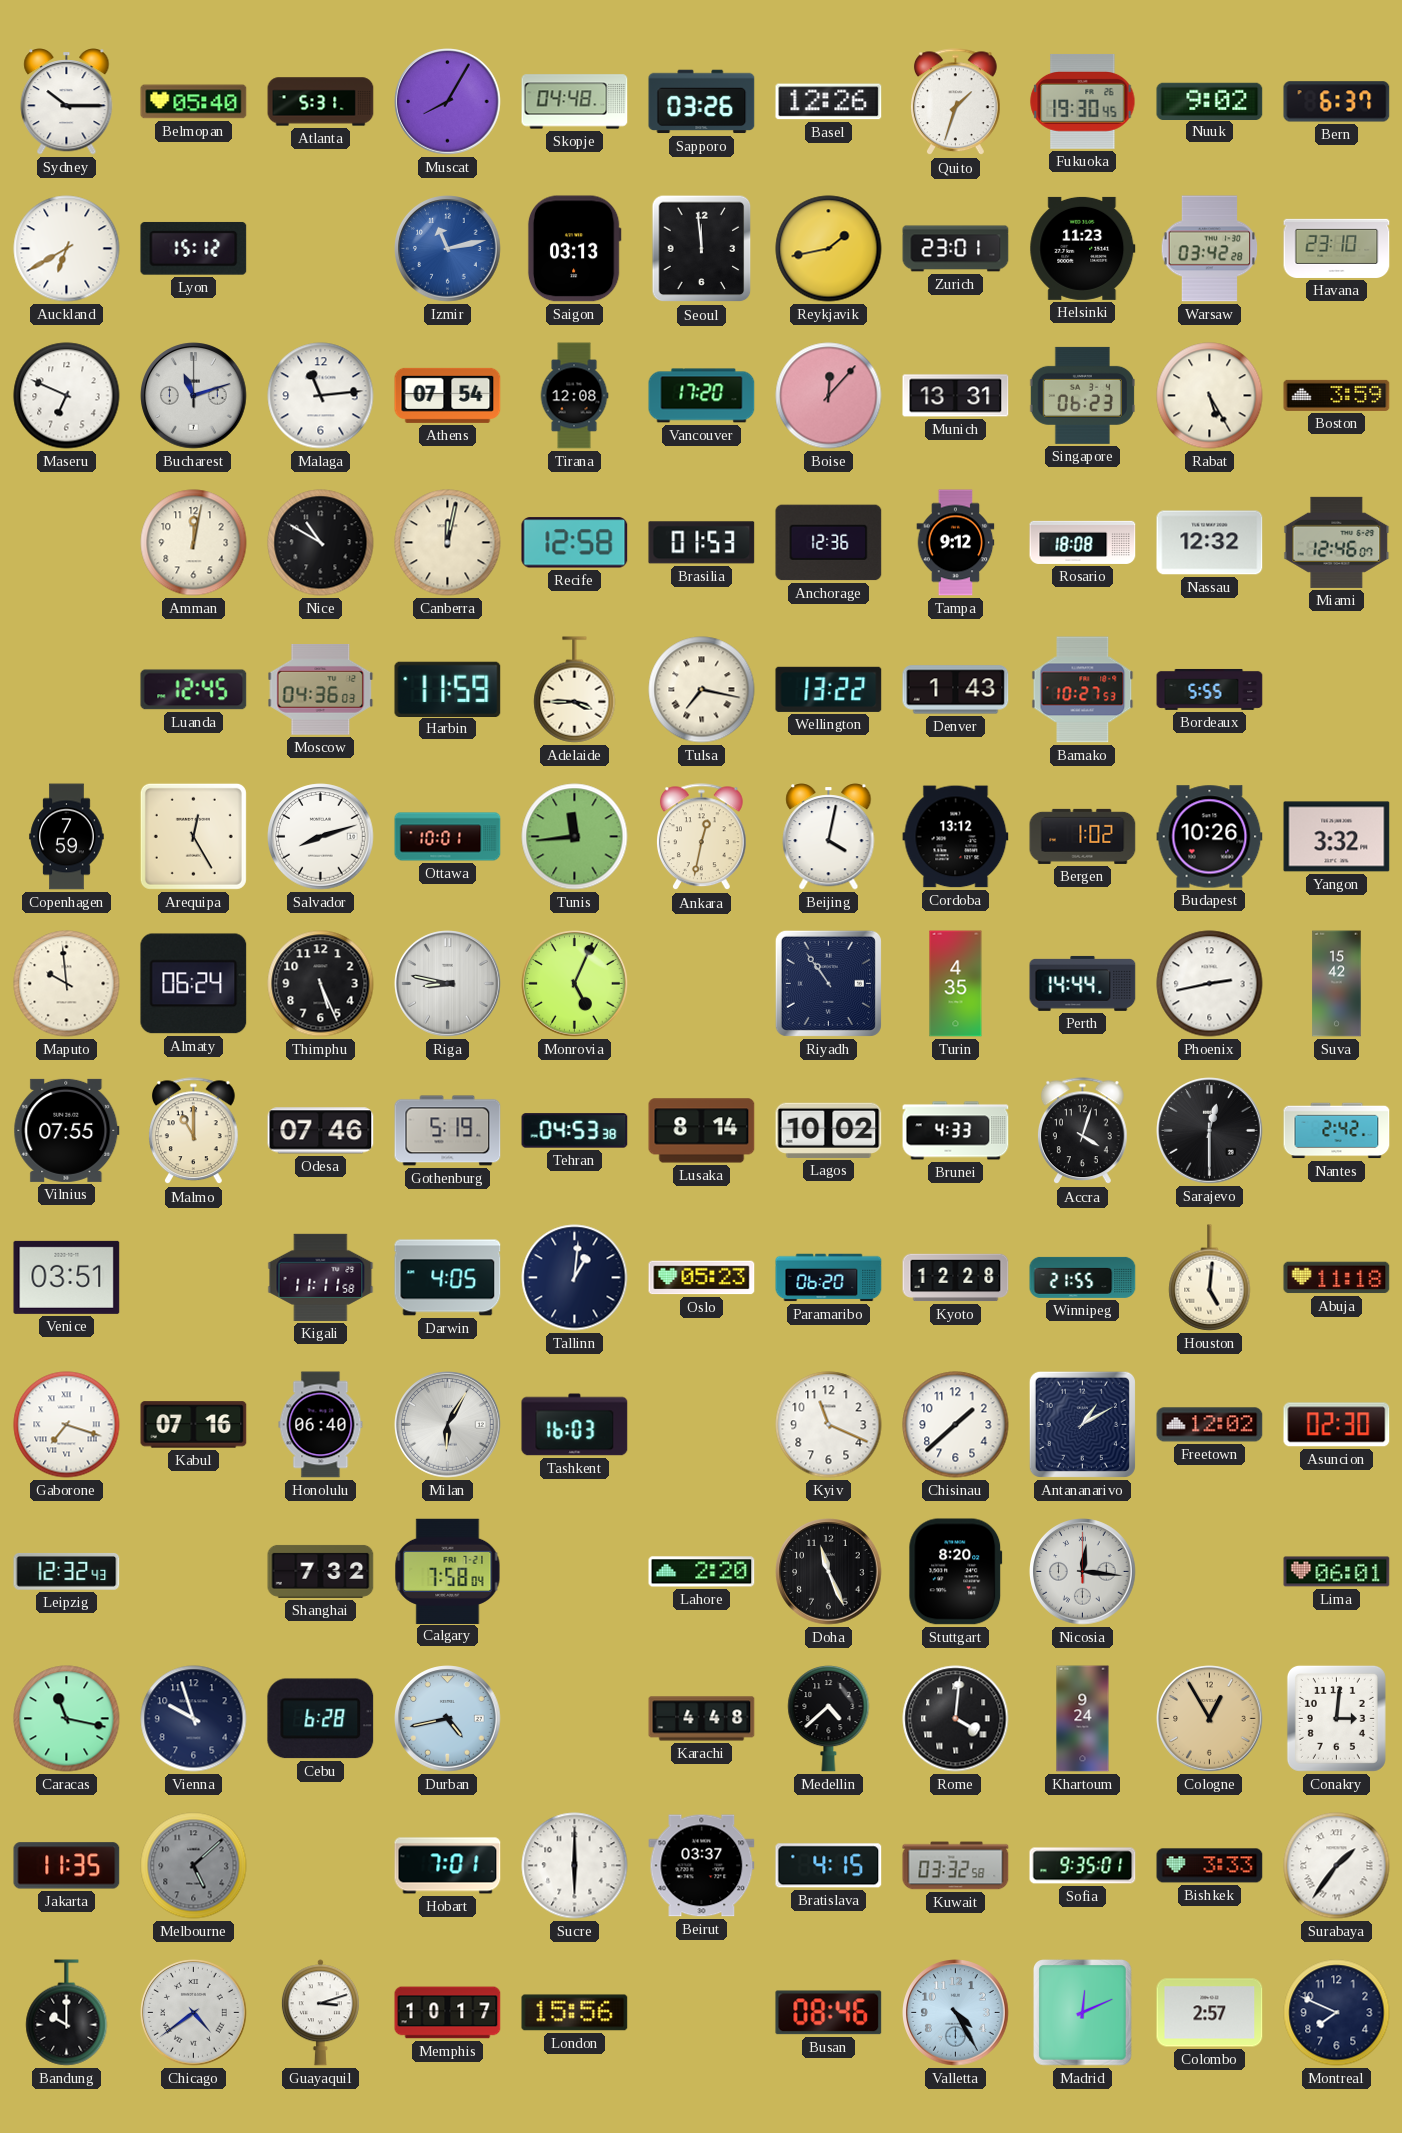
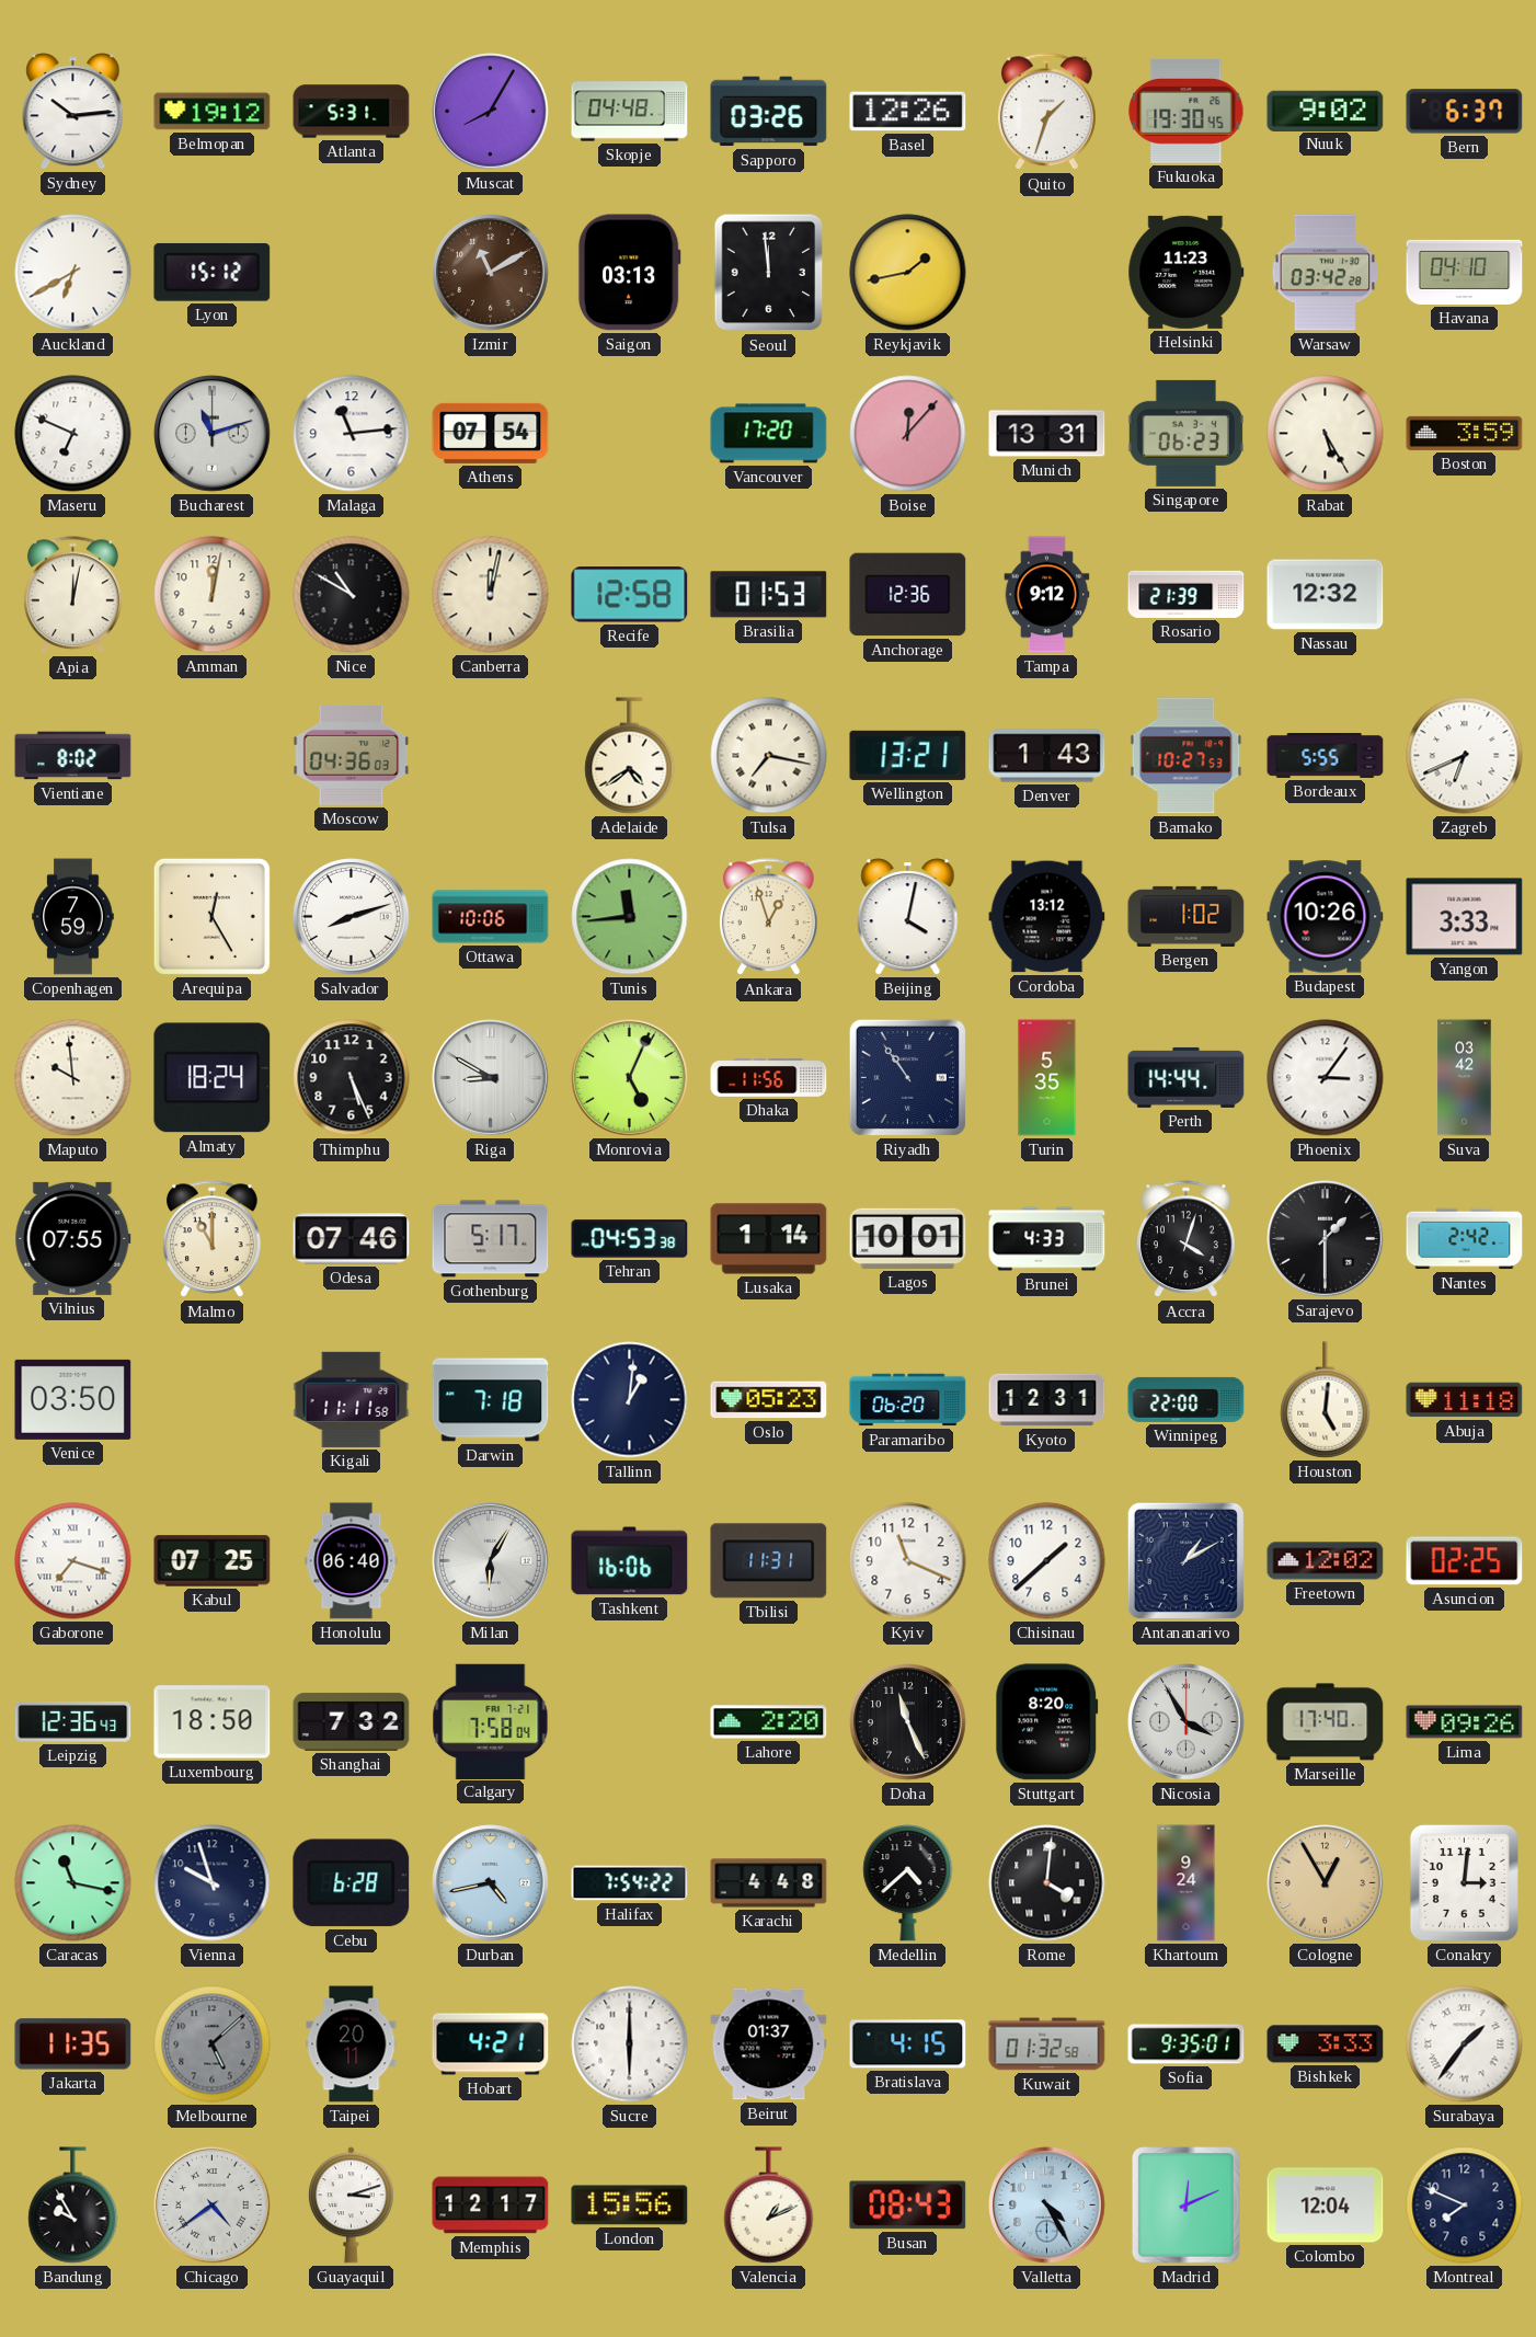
Sydney: 10:15 -> 10:14
Belmopan: 05:40 -> 19:12
Izmir: 11:13 -> 11:10
Izmir dial: blue -> brown
Zurich: 23:01 -> none
Havana: 23:10 -> 04:10
Tirana: 12:08 -> none
Apia: none -> 12:02
Rosario: 18:08 -> 21:39
Miami: 12:46 -> none
Vientiane: none -> 8:02
Luanda: 12:45 -> none
Harbin: 11:59 -> none
Adelaide: 3:45 -> 4:39
Wellington: 13:22 -> 13:21
Zagreb: none -> 6:41
Ottawa: 10:01 -> 10:06
Ankara: 12:32 -> 12:57
Yangon: 3:32 -> 3:33
Almaty: 06:24 -> 18:24
Riga: 8:47 -> 8:50
Dhaka: none -> 11:56
Turin: 4:35 -> 5:35
Phoenix: 2:43 -> 3:06
Suva: 15:42 -> 03:42
Gothenburg: 5:19 -> 5:17
Lusaka: 8:14 -> 1:14
Lagos: 10:02 -> 10:01
Sarajevo: 12:30 -> 1:30
Venice: 03:51 -> 03:50
Darwin: 4:05 -> 7:18
Kyoto: 12:28 -> 12:31
Winnipeg: 21:55 -> 22:00
Kabul: 07:16 -> 07:25
Tashkent: 16:03 -> 16:06
Tbilisi: none -> 11:31
Asuncion: 02:30 -> 02:25
Leipzig: 12:32 -> 12:36
Luxembourg: none -> 18:50
Nicosia: 12:16 -> 3:55
Marseille: none -> 17:40
Lima: 06:01 -> 09:26
Halifax: none -> 7:54
Taipei: none -> 20:11
Hobart: 7:01 -> 4:21
Beirut: 03:37 -> 01:37
Kuwait: 03:32 -> 01:32
Bandung: 10:00 -> 9:55
Memphis: 10:17 -> 12:17
Valencia: none -> 1:11
Busan: 08:46 -> 08:43
Colombo: 2:57 -> 12:04
